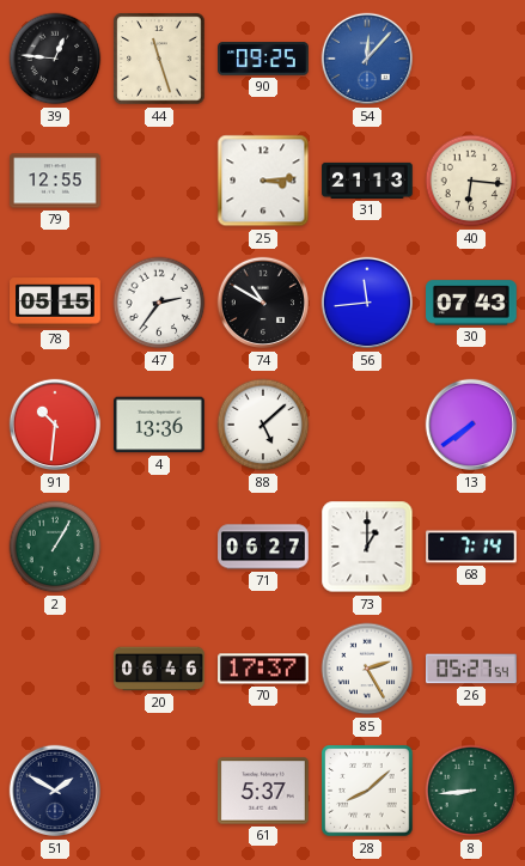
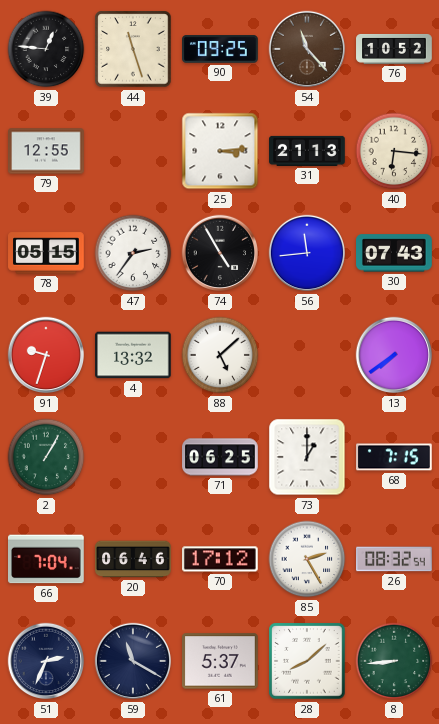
54: 12:07 -> 11:23
54 dial: blue -> brown
76: none -> 10:52
74: 10:50 -> 4:55
91: 10:31 -> 9:33
4: 13:36 -> 13:32
71: 06:27 -> 06:25
68: 7:14 -> 7:15
66: none -> 7:04
70: 17:37 -> 17:12
26: 05:27 -> 08:32
51: 1:50 -> 2:34
59: none -> 11:20
